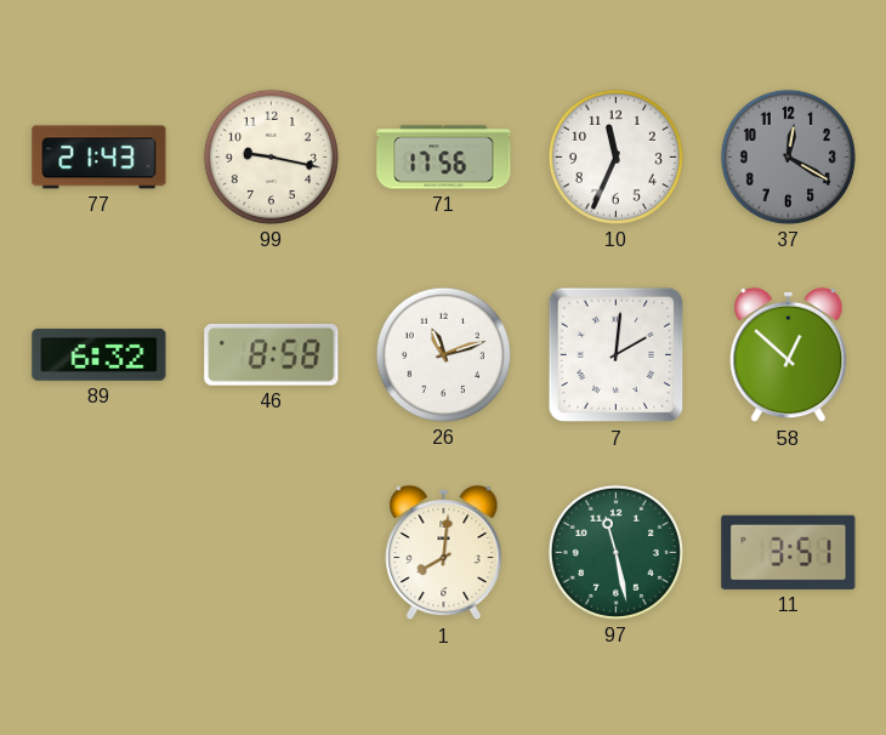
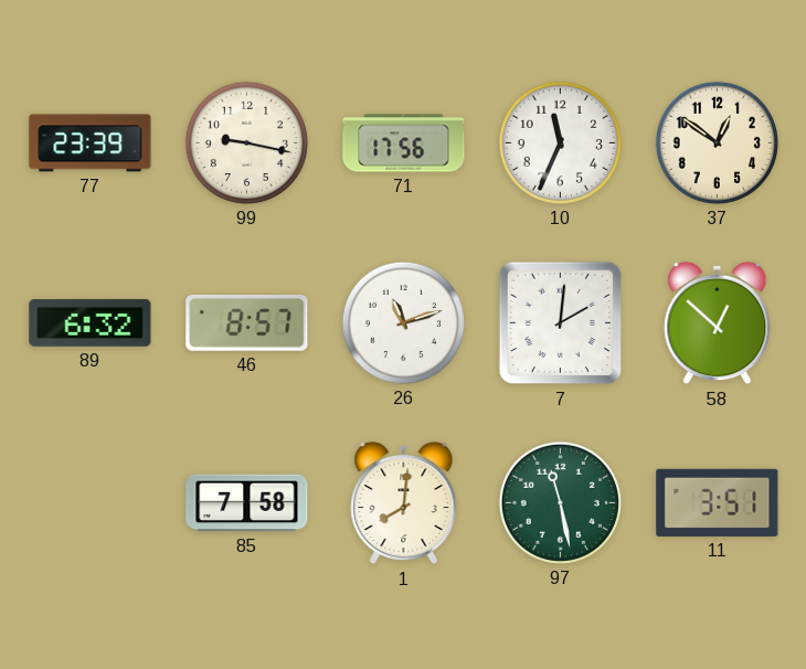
77: 21:43 -> 23:39
37: 12:20 -> 12:51
37 dial: grey -> cream
46: 8:58 -> 8:57
85: none -> 7:58
